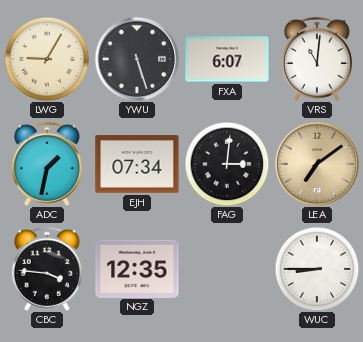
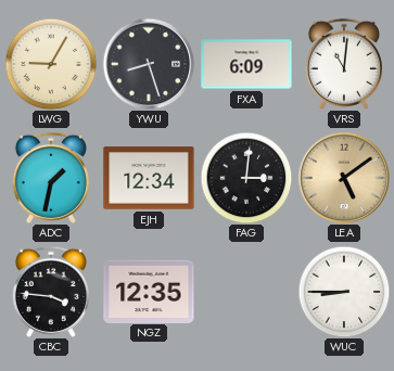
YWU: 5:27 -> 8:27
FXA: 6:07 -> 6:09
EJH: 07:34 -> 12:34
LEA: 7:09 -> 5:09
